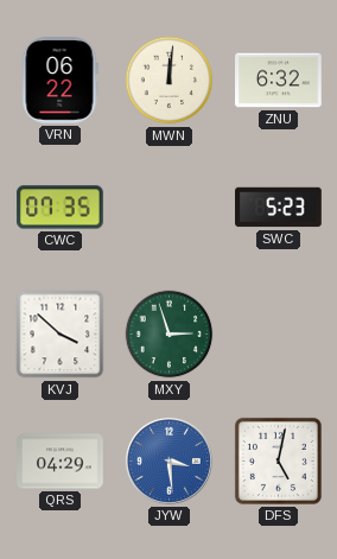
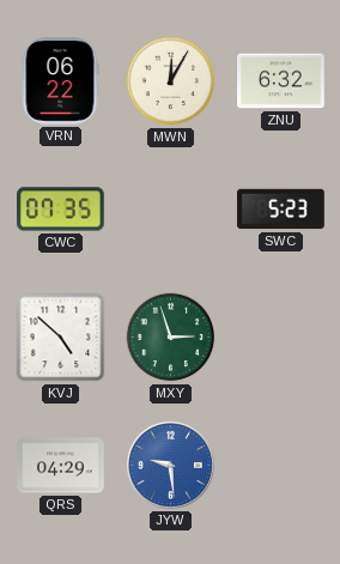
MWN: 12:01 -> 12:05
KVJ: 3:52 -> 4:52
JYW: 3:29 -> 9:29
DFS: 5:02 -> none
